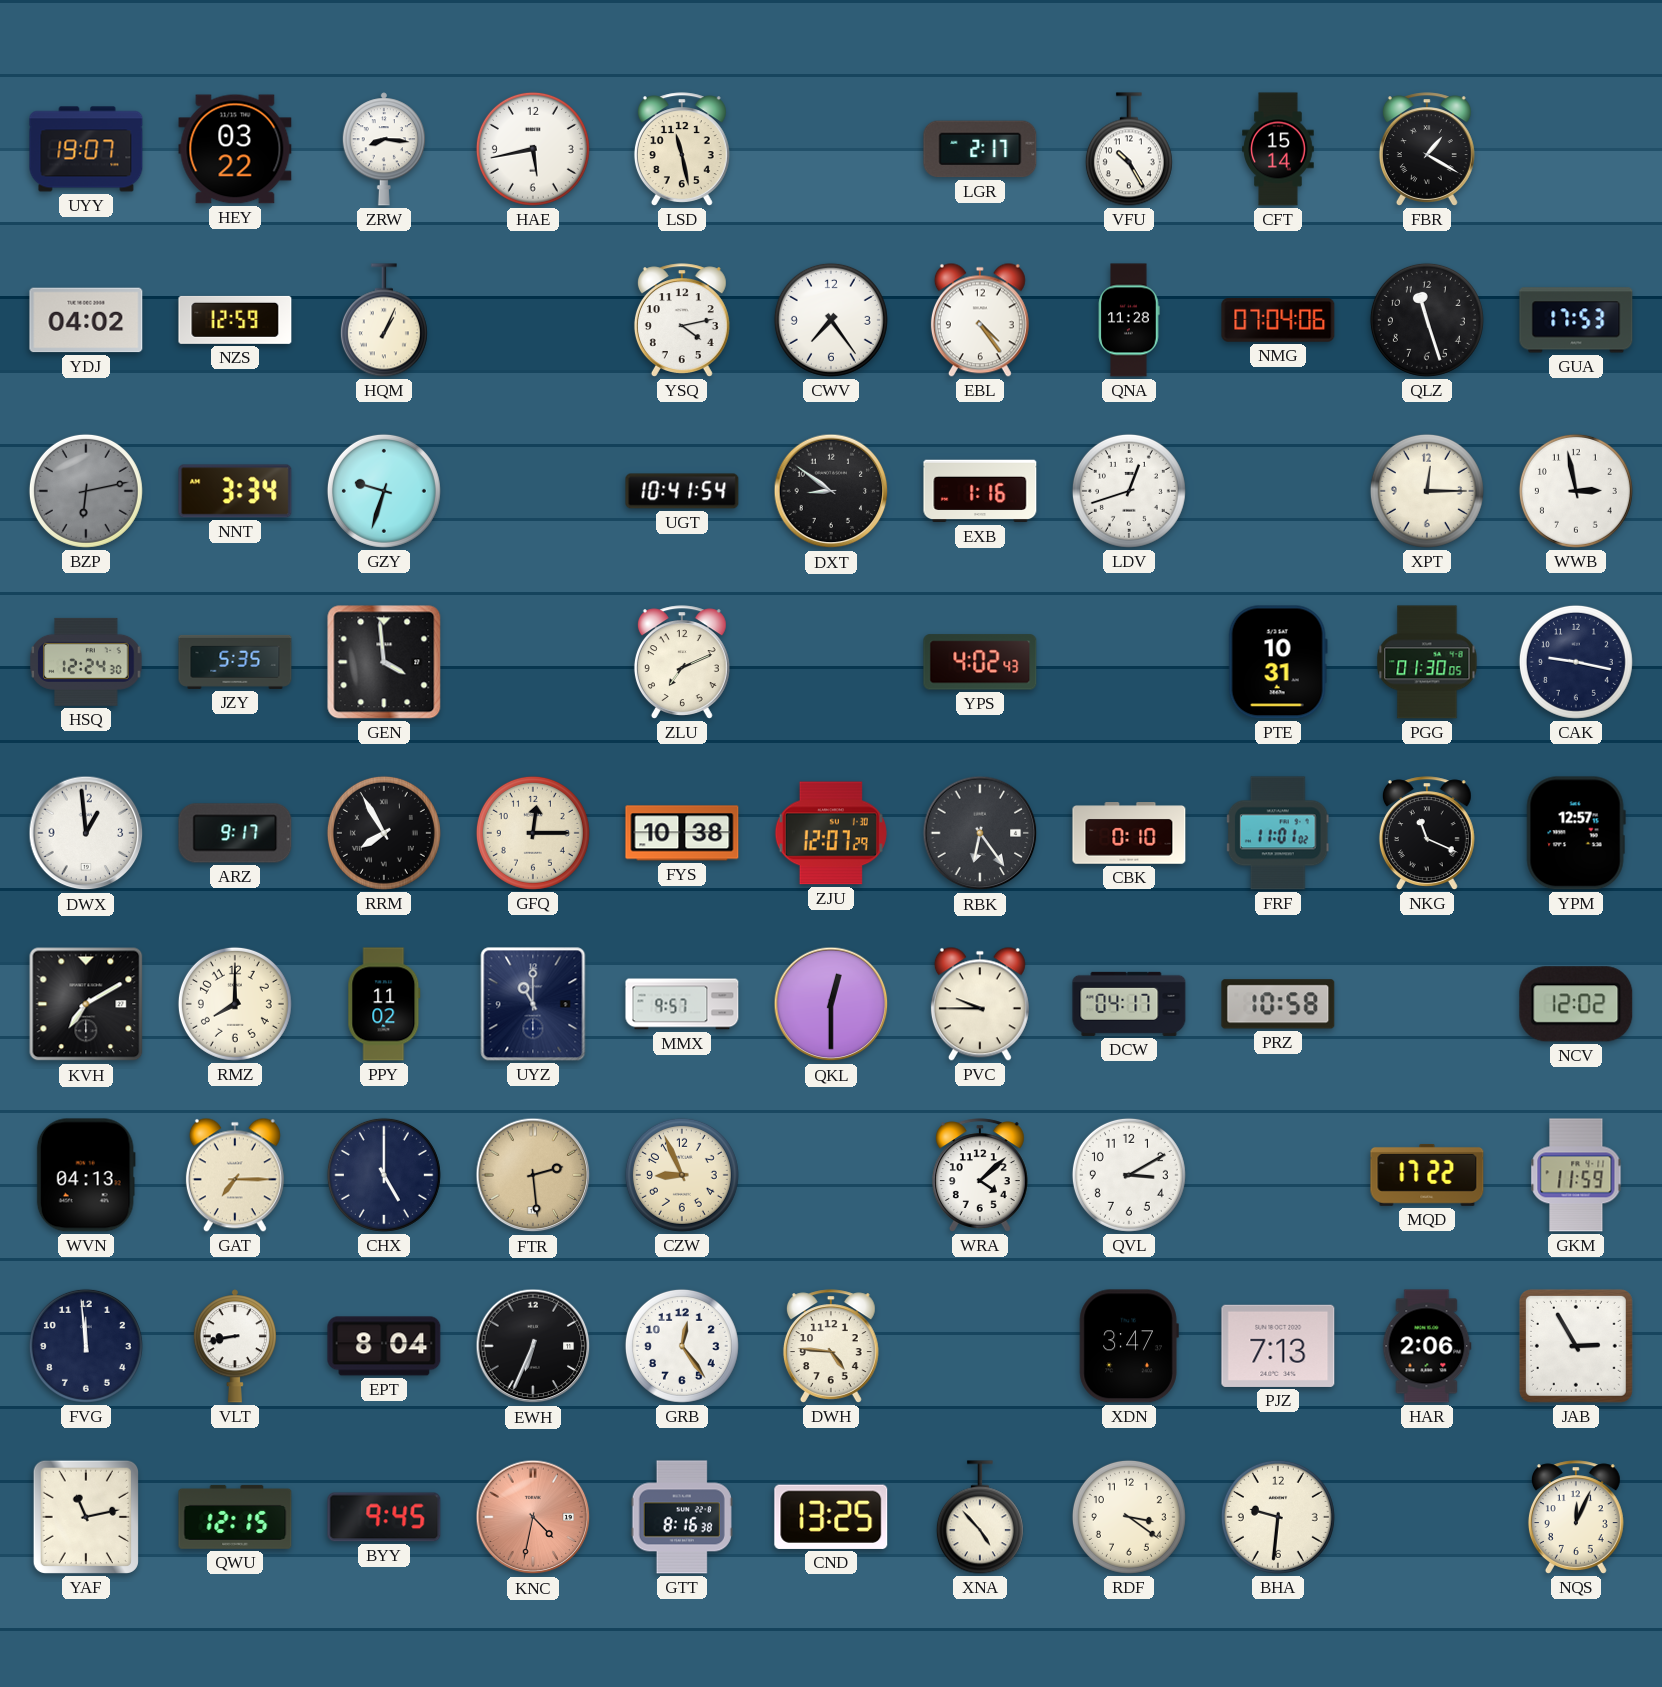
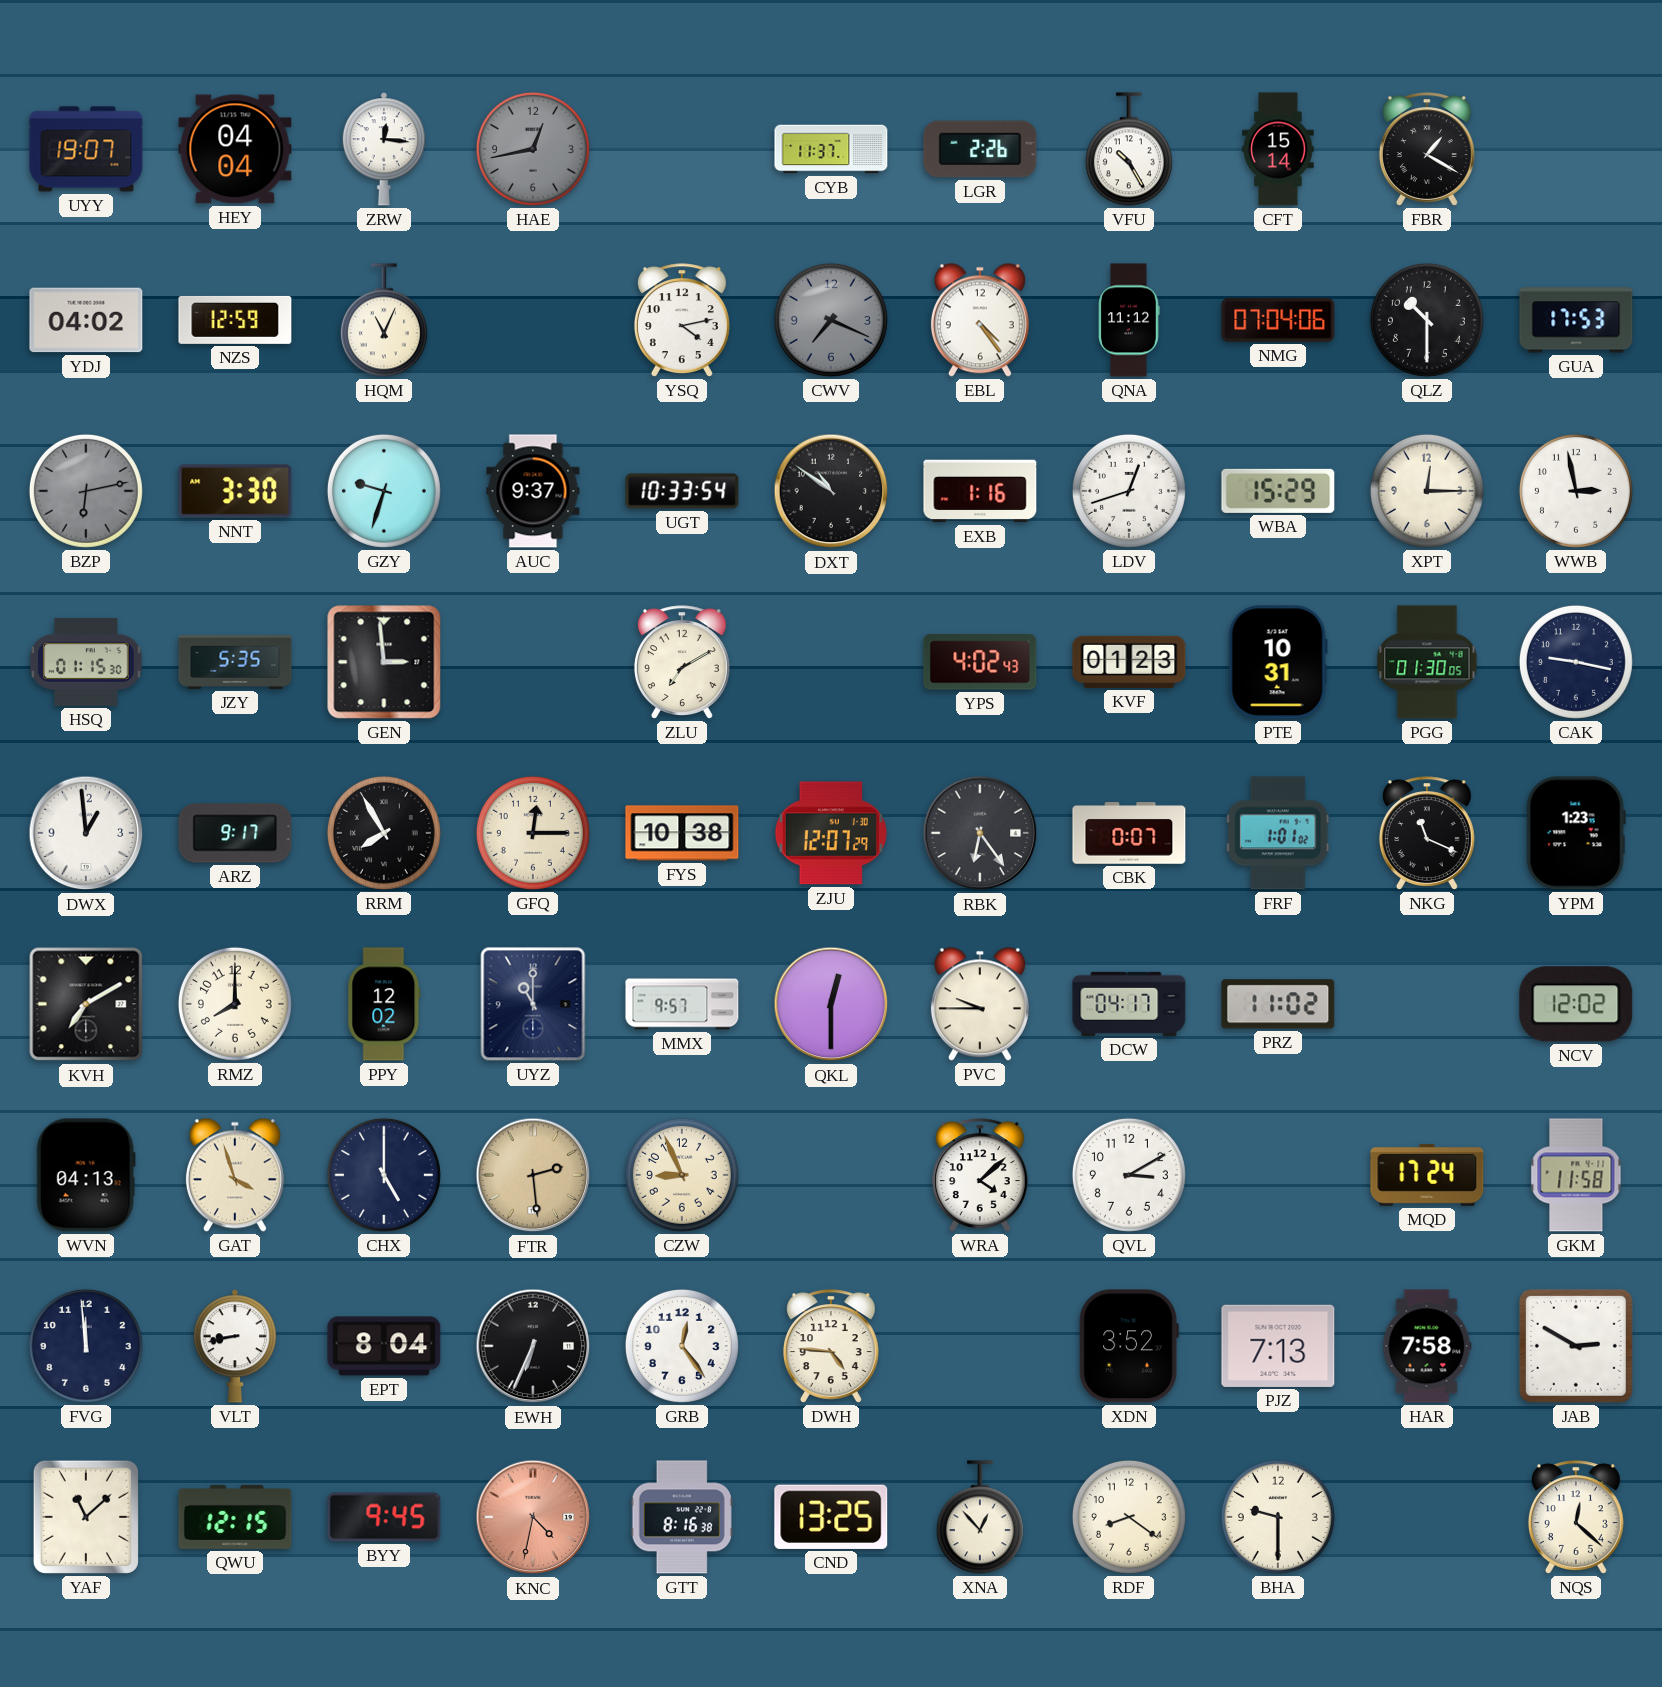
HEY: 03:22 -> 04:04
ZRW: 8:16 -> 12:16
HAE: 5:43 -> 12:43
HAE dial: white -> grey
LSD: 11:28 -> none
CYB: none -> 11:37
LGR: 2:17 -> 2:26
HQM: 1:04 -> 11:04
CWV: 7:24 -> 7:19
CWV dial: white -> grey
QNA: 11:28 -> 11:12
QLZ: 11:27 -> 10:30
NNT: 3:34 -> 3:30
AUC: none -> 9:37
UGT: 10:41 -> 10:33
DXT: 8:51 -> 10:51
WBA: none -> 15:29
HSQ: 12:24 -> 01:15
GEN: 3:59 -> 2:59
ZLU: 7:11 -> 7:10
KVF: none -> 01:23
CBK: 0:10 -> 0:07
FRF: 11:01 -> 1:01
YPM: 12:57 -> 1:23
PPY: 11:02 -> 12:02
PRZ: 10:58 -> 11:02
GAT: 7:15 -> 3:57
MQD: 17:22 -> 17:24
GKM: 11:59 -> 11:58
XDN: 3:47 -> 3:52
HAR: 2:06 -> 7:58
JAB: 2:55 -> 2:50
YAF: 11:13 -> 11:08
XNA: 4:53 -> 12:53
RDF: 3:21 -> 8:21
BHA: 9:31 -> 9:30
NQS: 12:04 -> 12:22
